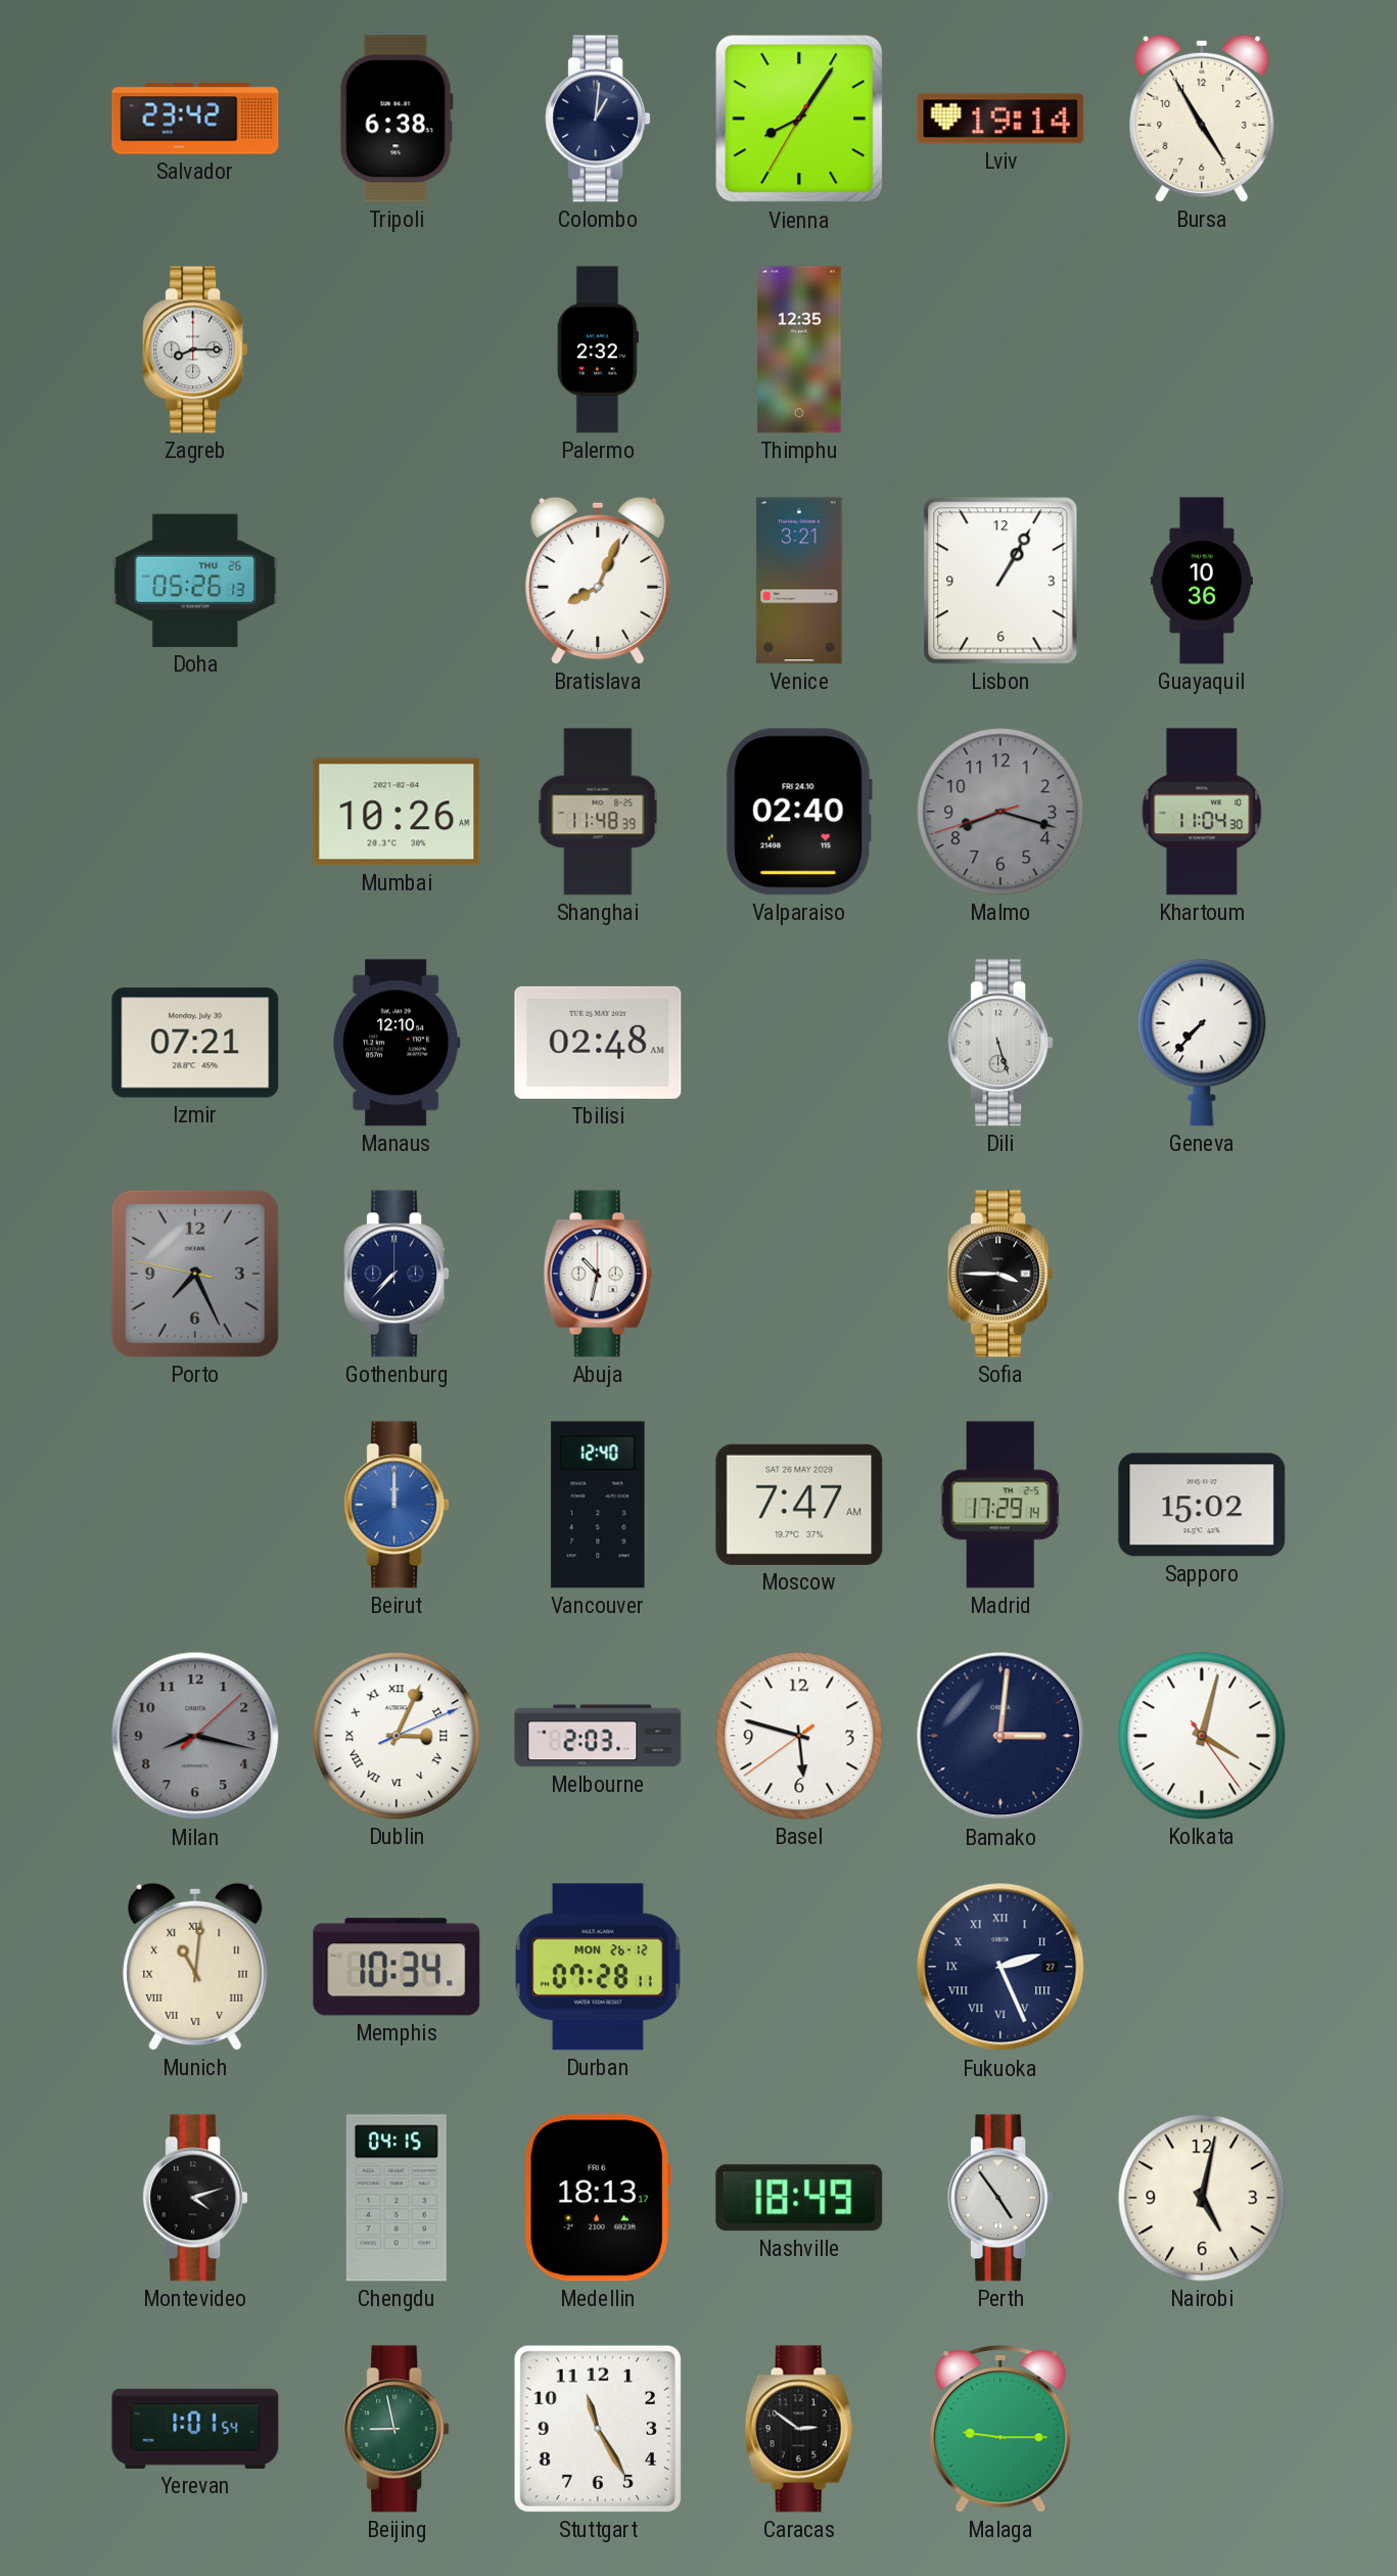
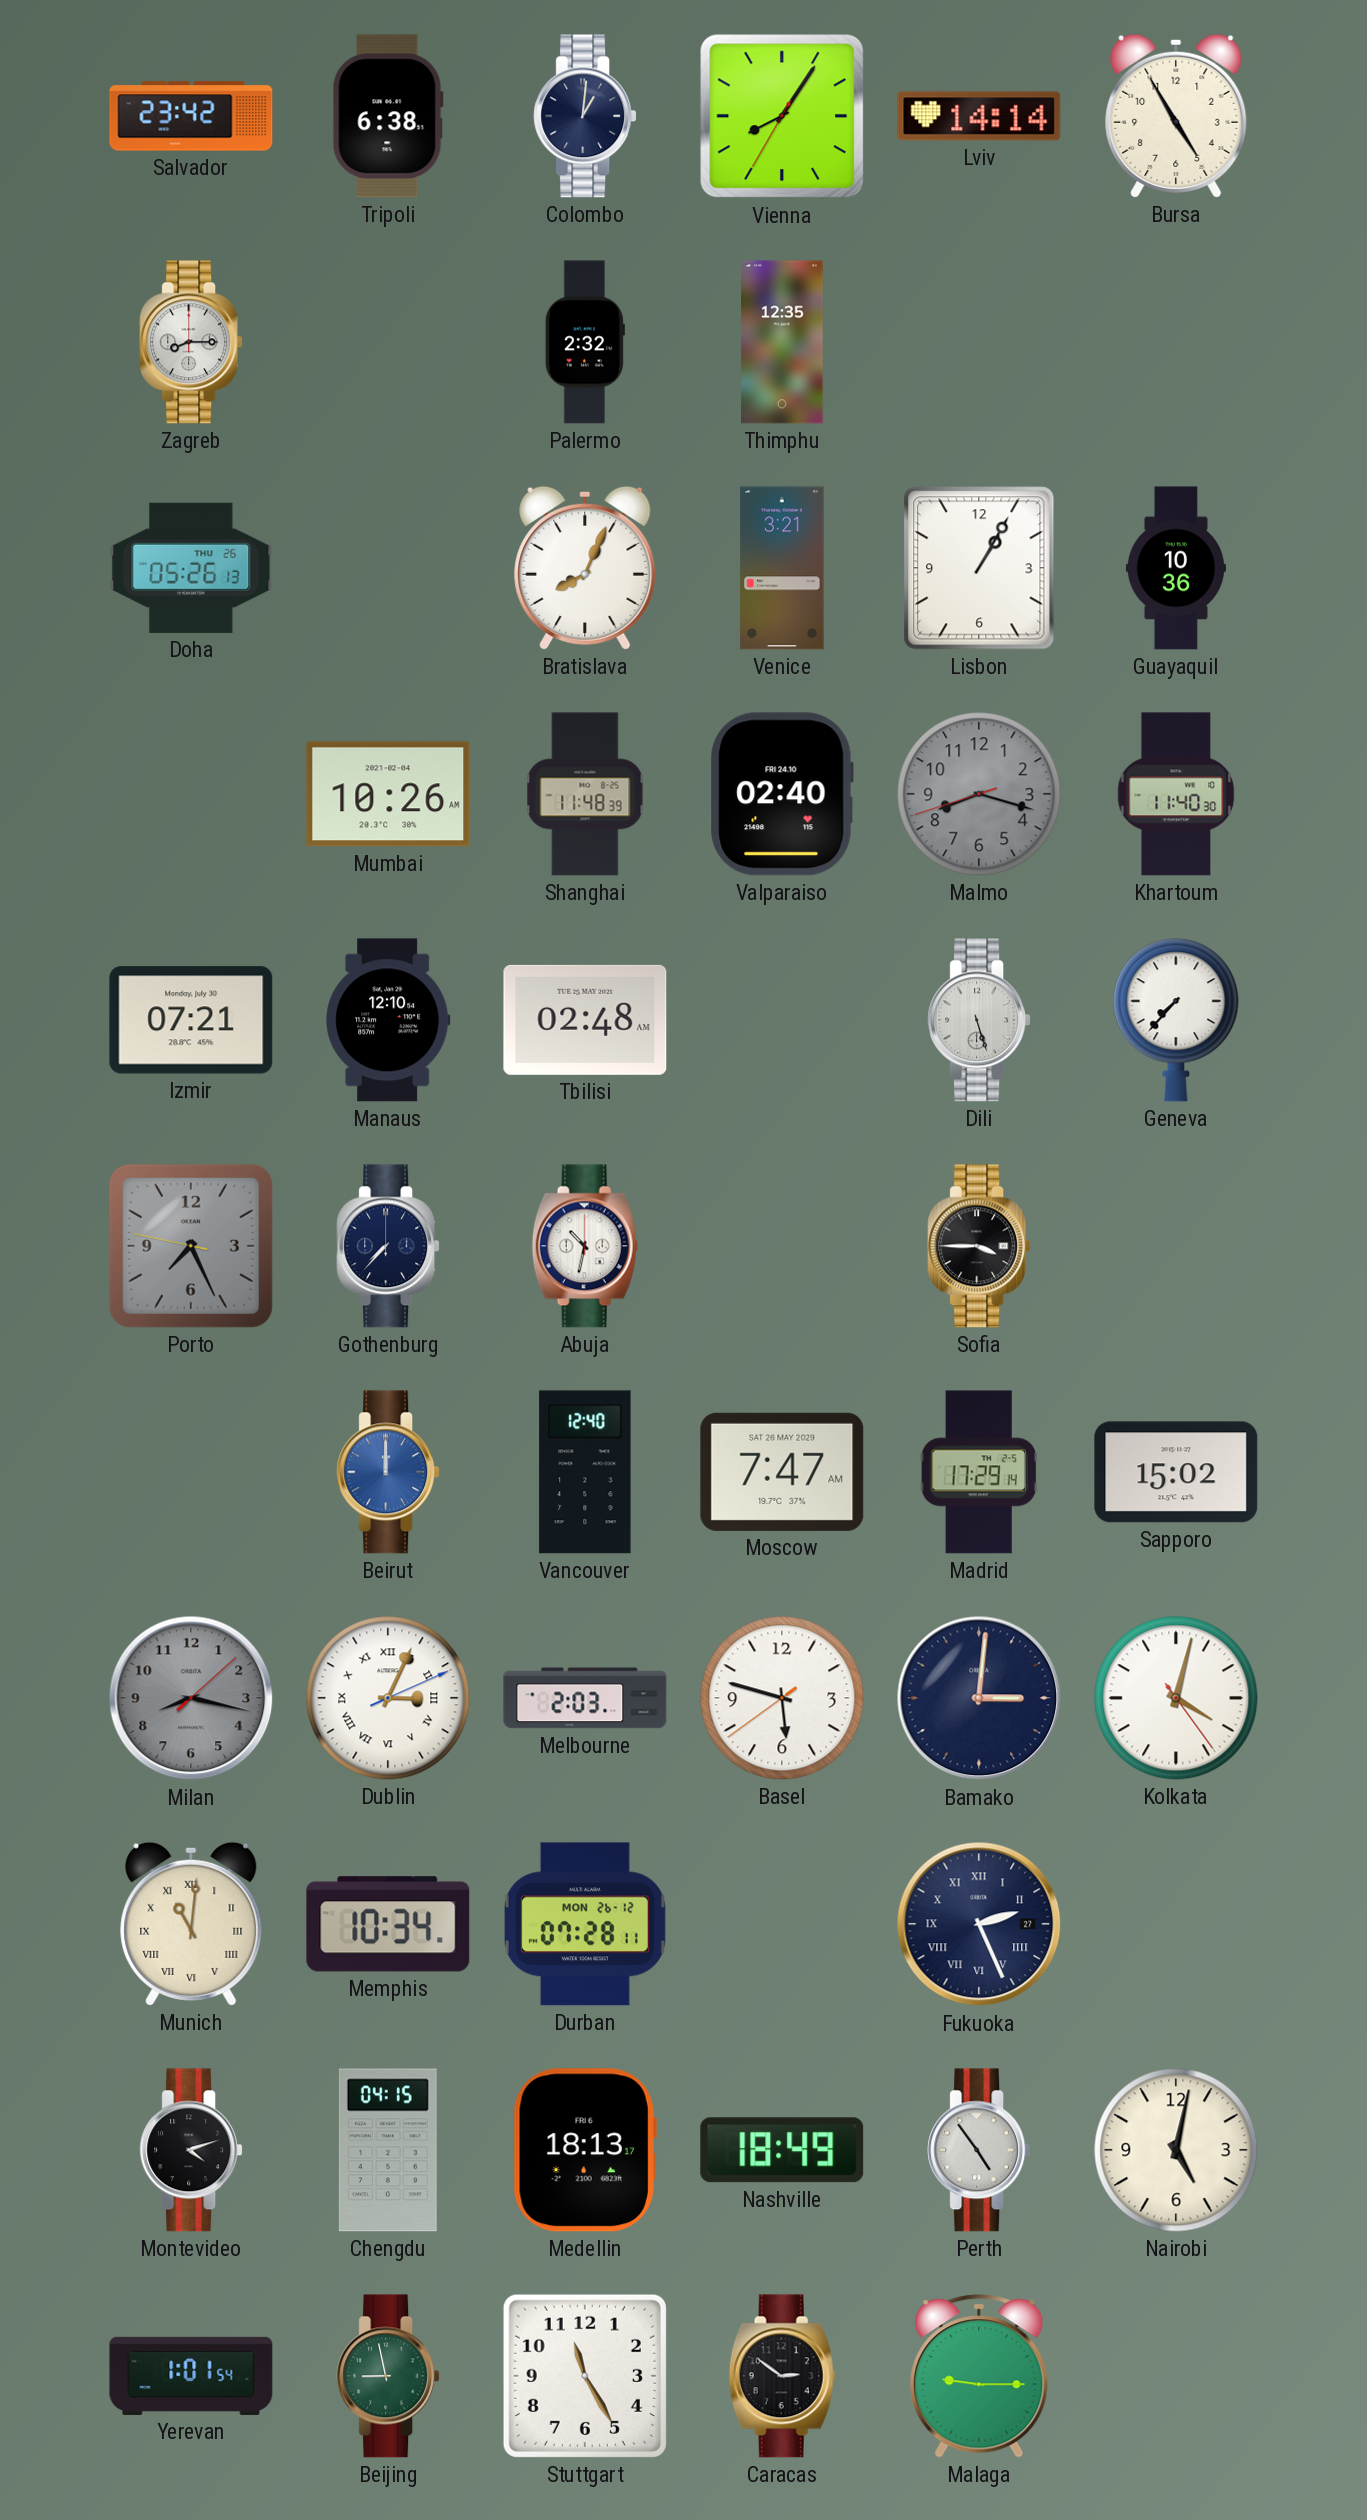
Lviv: 19:14 -> 14:14
Khartoum: 11:04 -> 11:40
